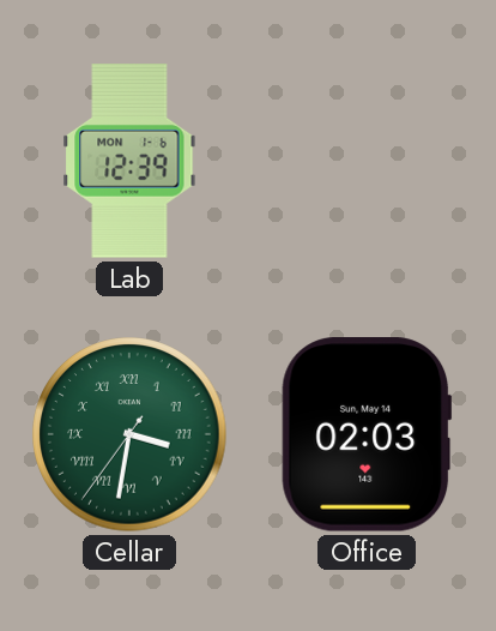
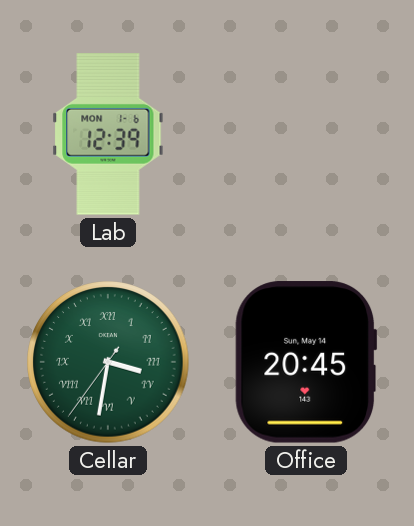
Office: 02:03 -> 20:45
